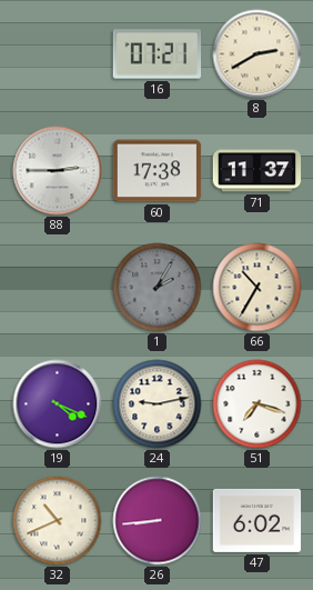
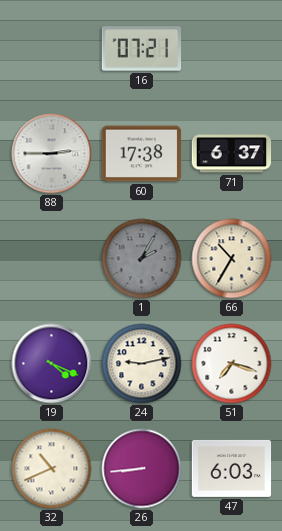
8: 2:40 -> none
71: 11:37 -> 6:37
47: 6:02 -> 6:03
